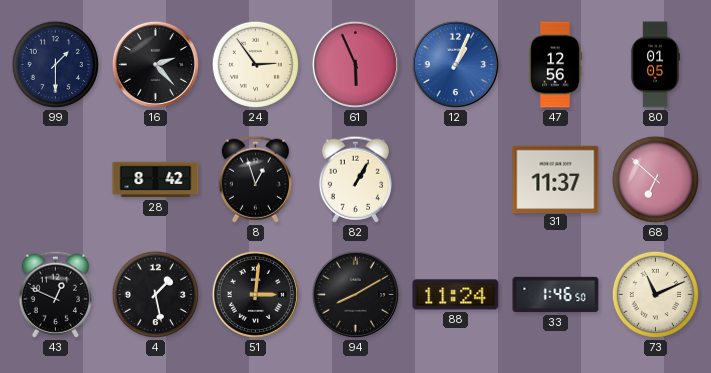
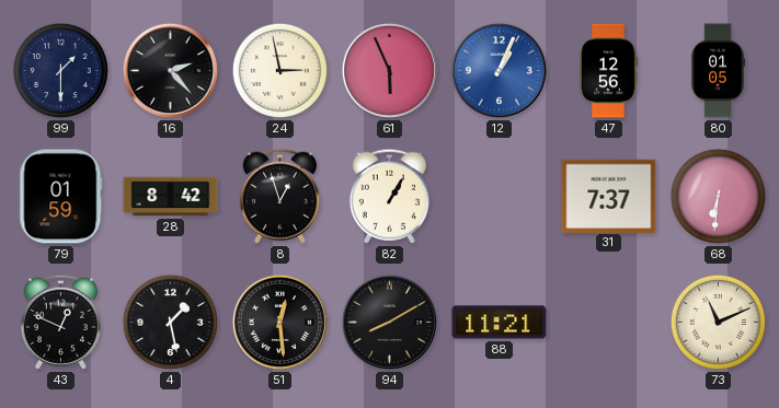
24: 2:54 -> 2:58
79: none -> 01:59
31: 11:37 -> 7:37
68: 6:52 -> 6:31
51: 3:01 -> 12:29
88: 11:24 -> 11:21
33: 1:46 -> none
